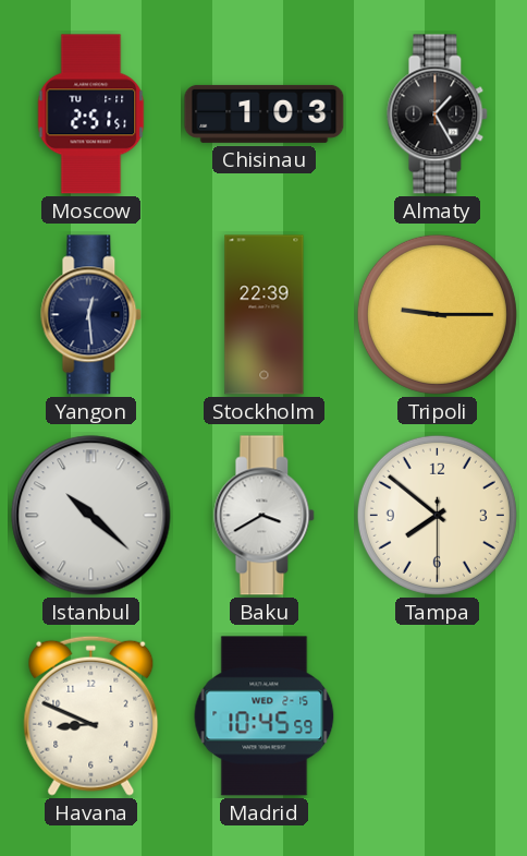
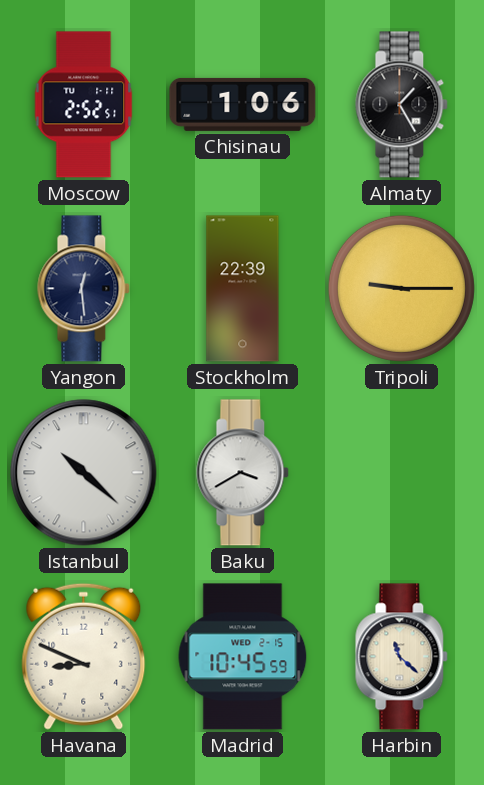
Moscow: 2:51 -> 2:52
Chisinau: 1:03 -> 1:06
Tampa: 7:51 -> none
Harbin: none -> 11:22
